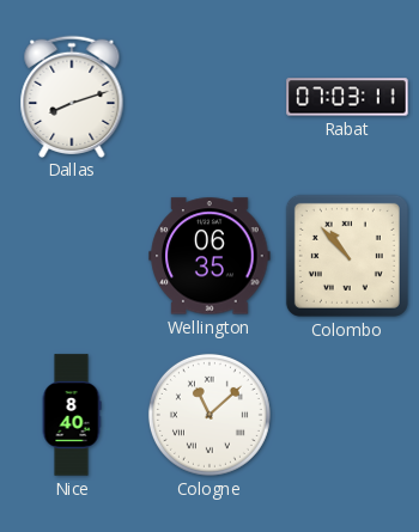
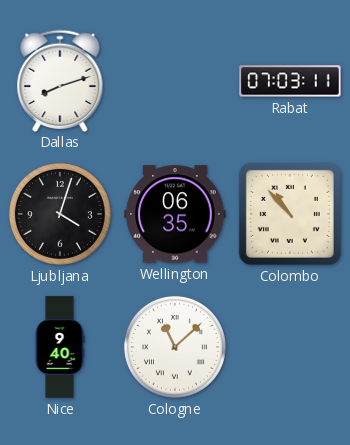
Ljubljana: none -> 4:03
Nice: 8:40 -> 9:40
